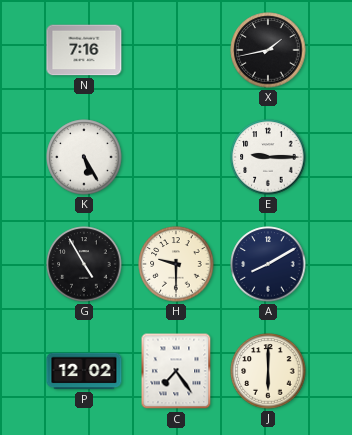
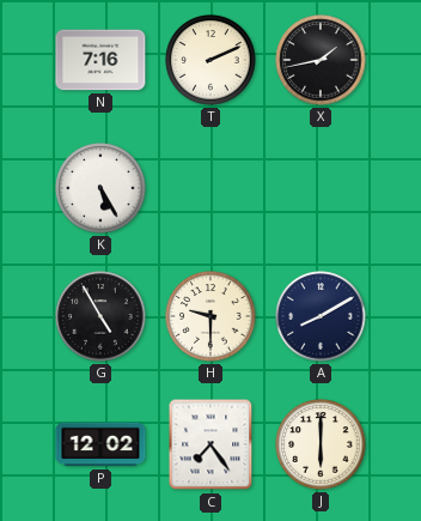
T: none -> 2:11
E: 9:15 -> none
